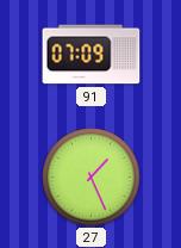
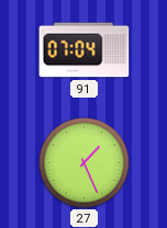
91: 07:09 -> 07:04
